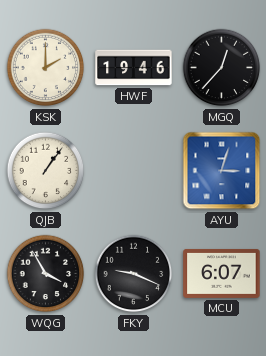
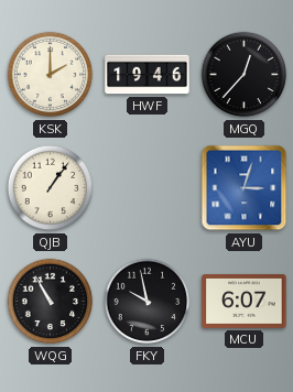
WQG: 3:55 -> 10:55
FKY: 9:19 -> 9:58
